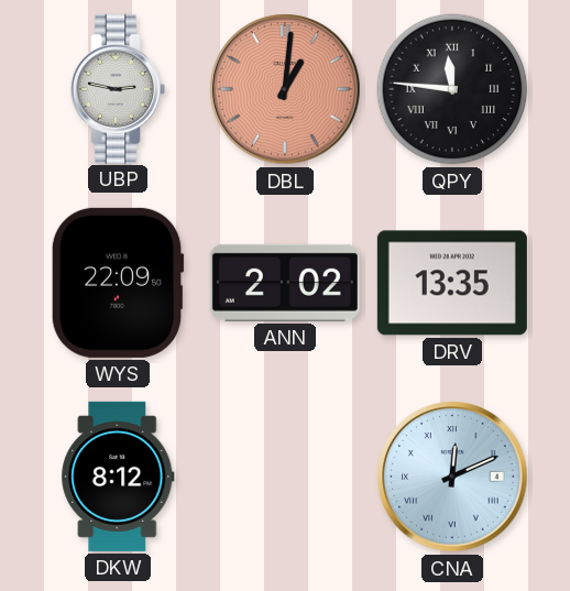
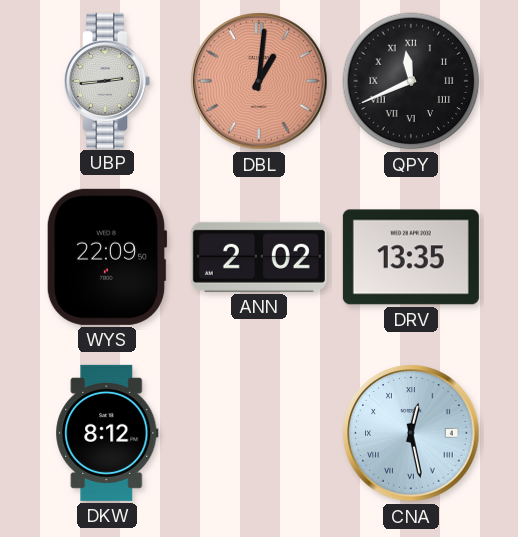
UBP: 2:47 -> 2:44
QPY: 11:46 -> 11:41
CNA: 12:11 -> 12:28
